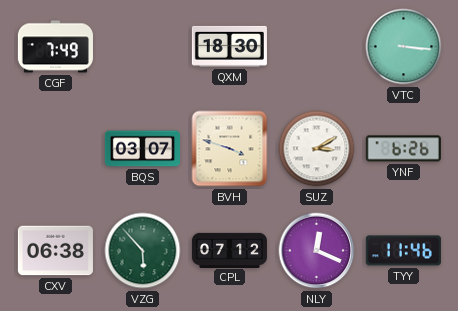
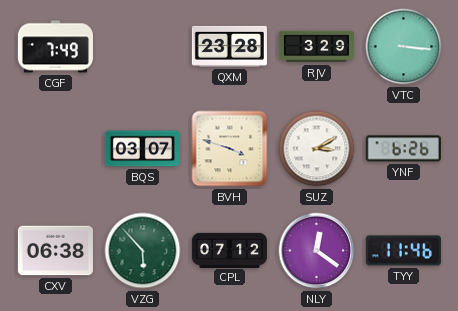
QXM: 18:30 -> 23:28
RJV: none -> 3:29
NLY: 12:19 -> 12:21
